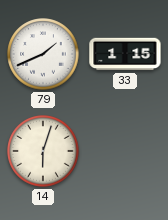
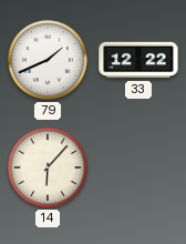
33: 1:15 -> 12:22
14: 6:03 -> 6:07
